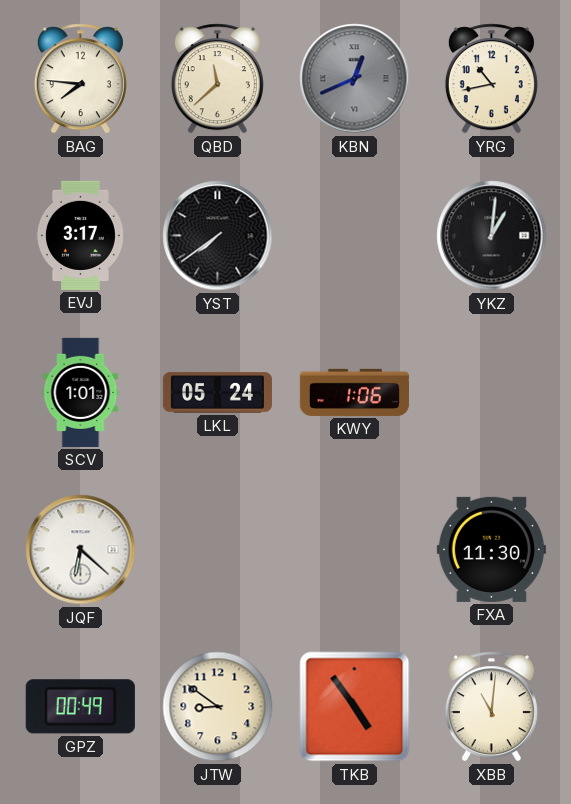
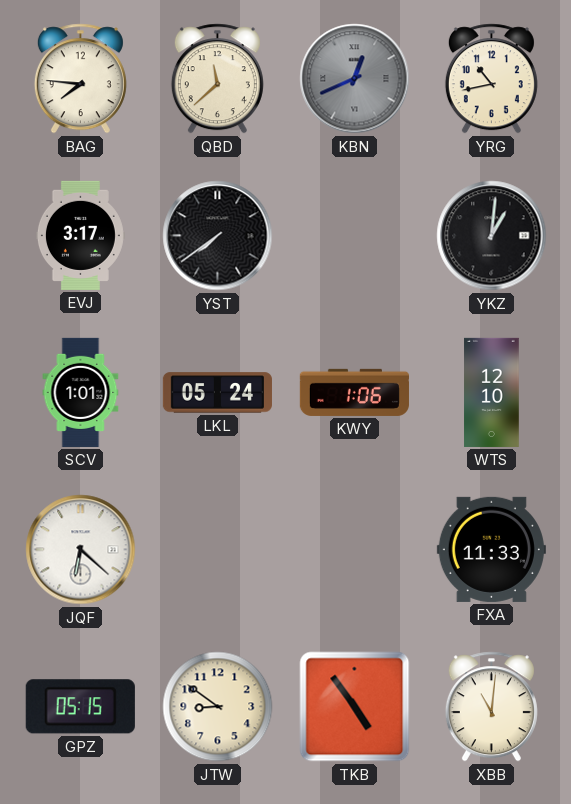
WTS: none -> 12:10
FXA: 11:30 -> 11:33
GPZ: 00:49 -> 05:15
